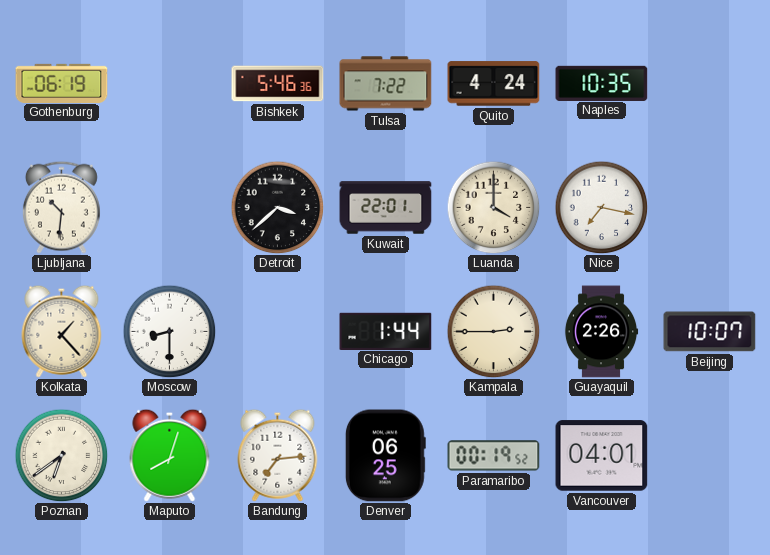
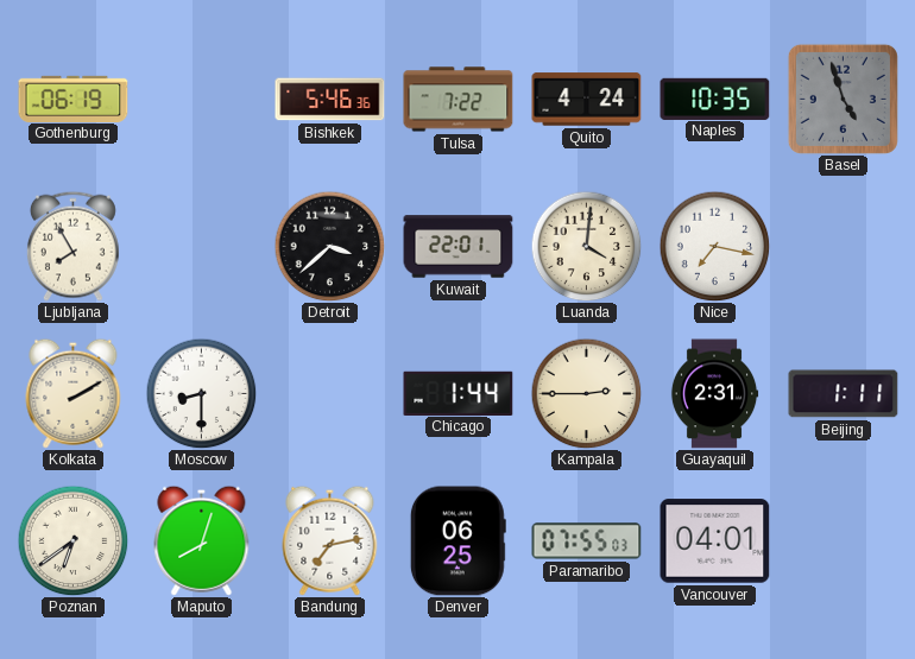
Basel: none -> 4:57
Ljubljana: 10:31 -> 7:55
Luanda: 4:00 -> 4:01
Kolkata: 1:23 -> 2:10
Guayaquil: 2:26 -> 2:31
Beijing: 10:07 -> 1:11
Bandung: 7:14 -> 7:13
Paramaribo: 00:19 -> 07:55
